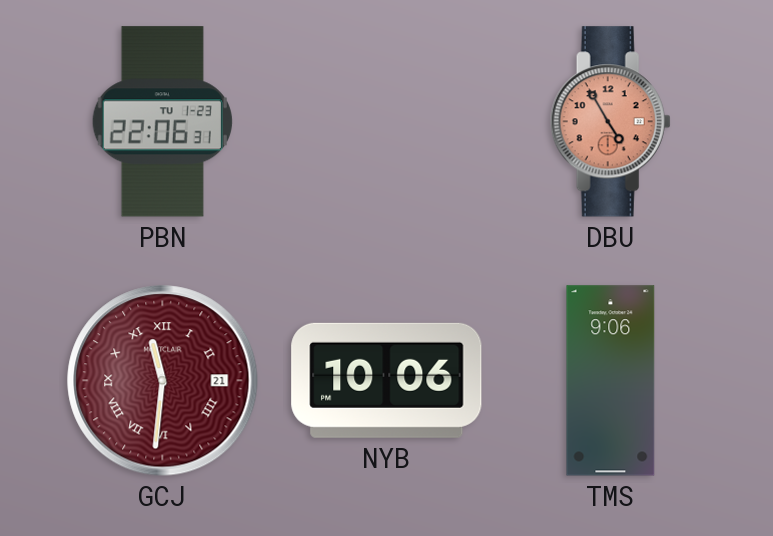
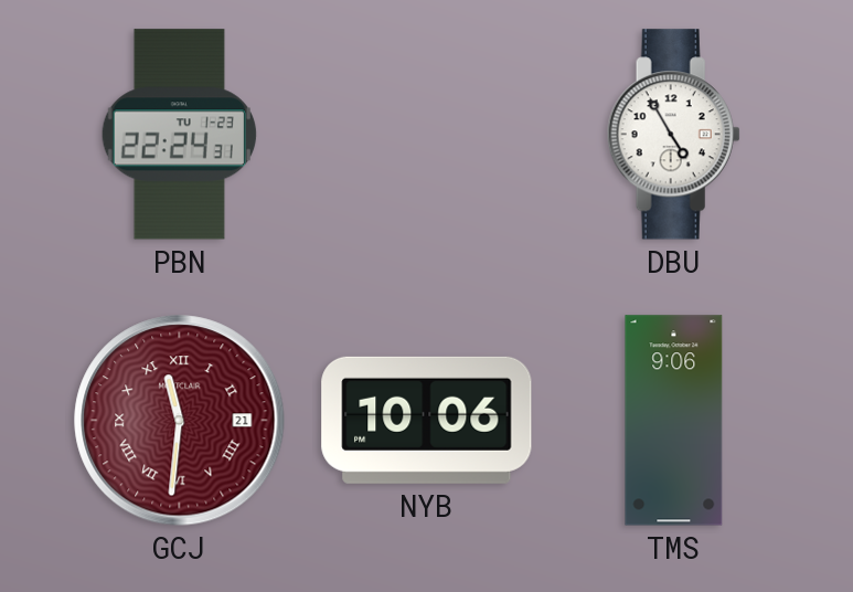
PBN: 22:06 -> 22:24
DBU dial: salmon -> white
